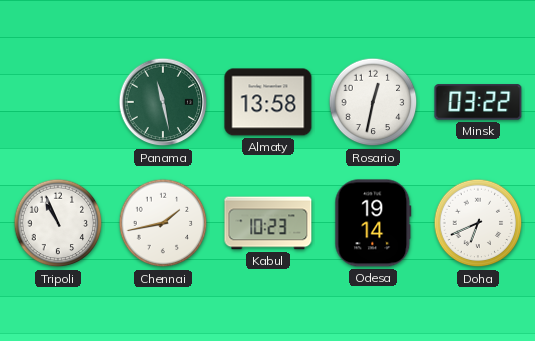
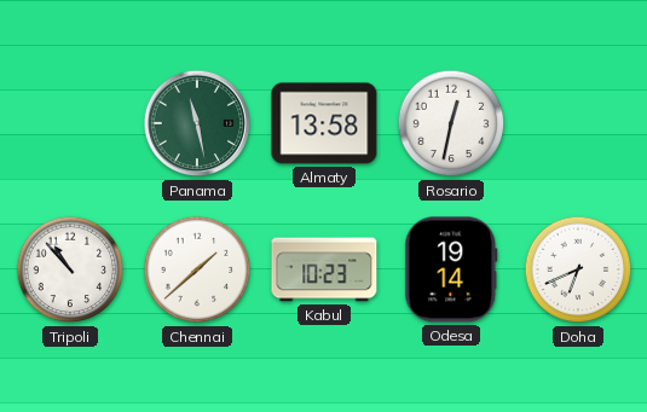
Minsk: 03:22 -> none
Tripoli: 10:56 -> 10:53
Chennai: 1:43 -> 1:38
